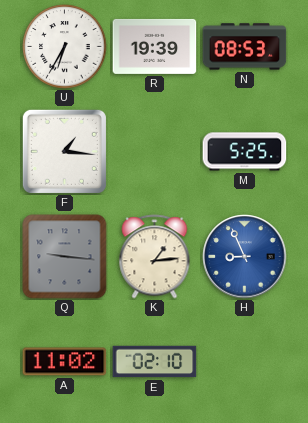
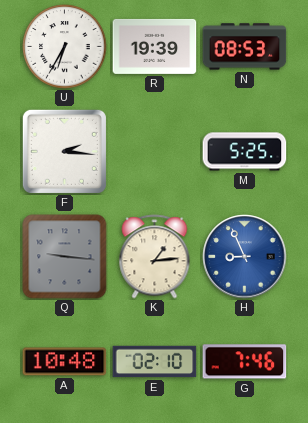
F: 1:16 -> 2:16
A: 11:02 -> 10:48
G: none -> 7:46
